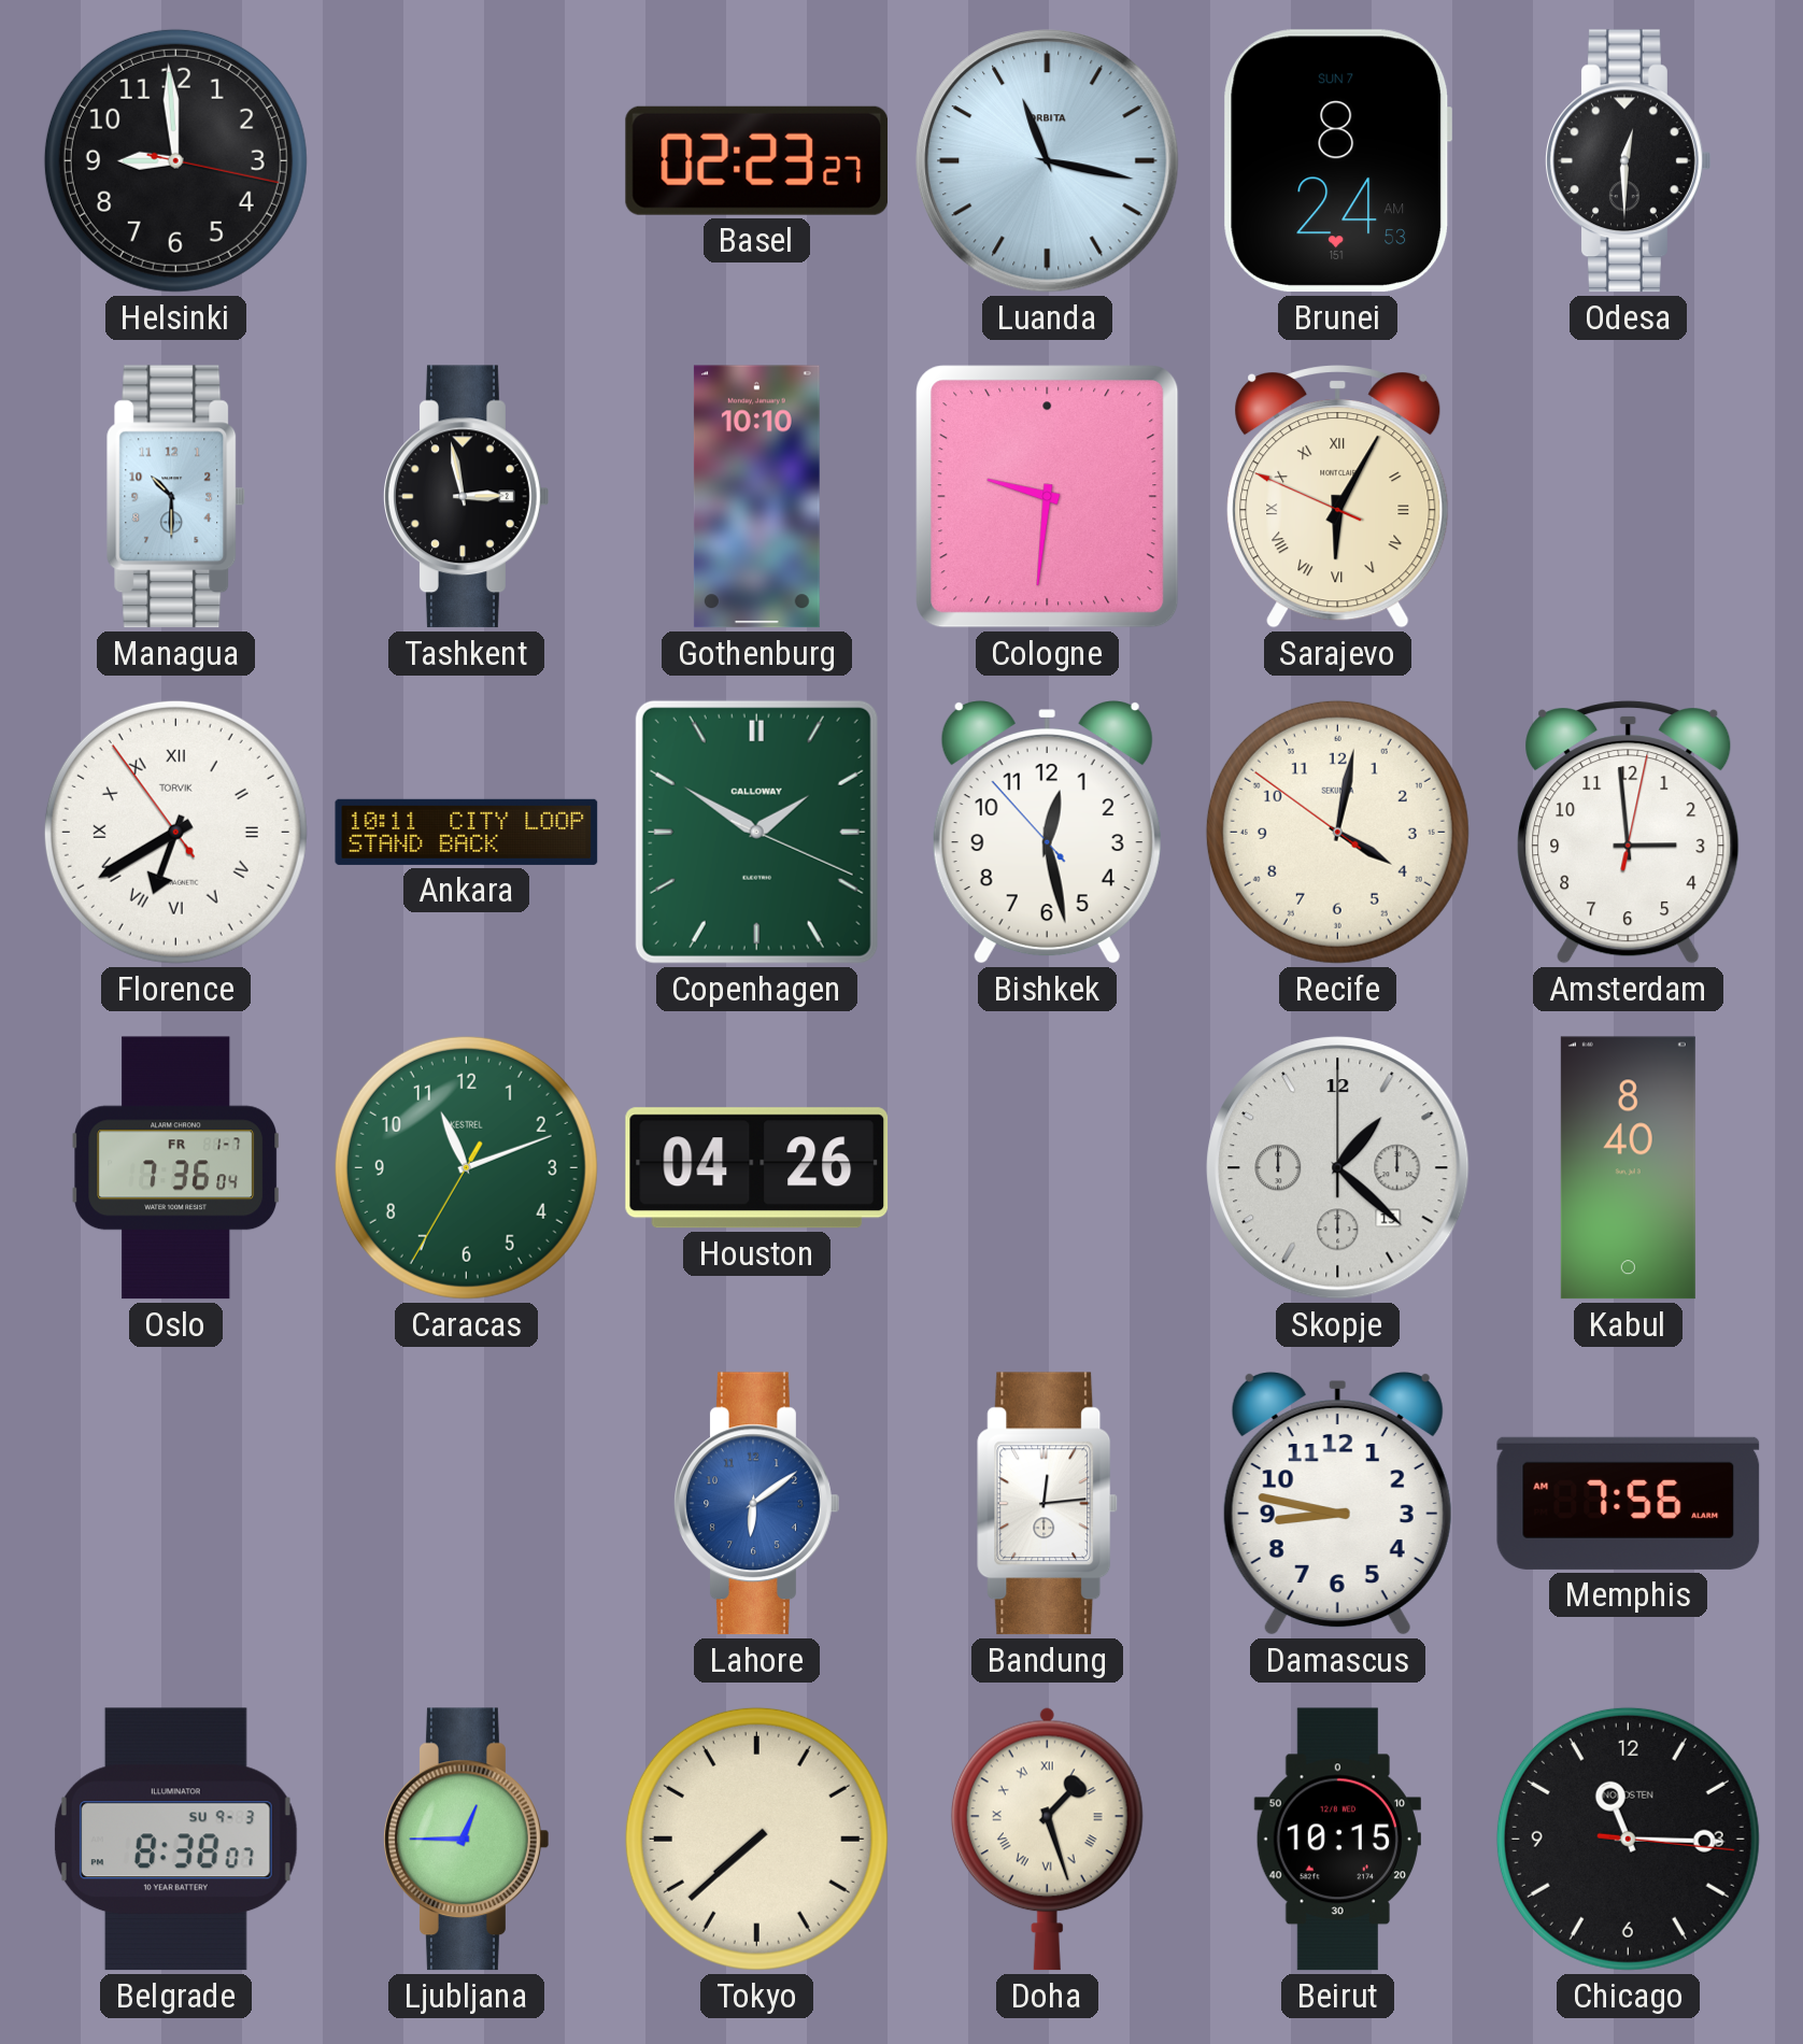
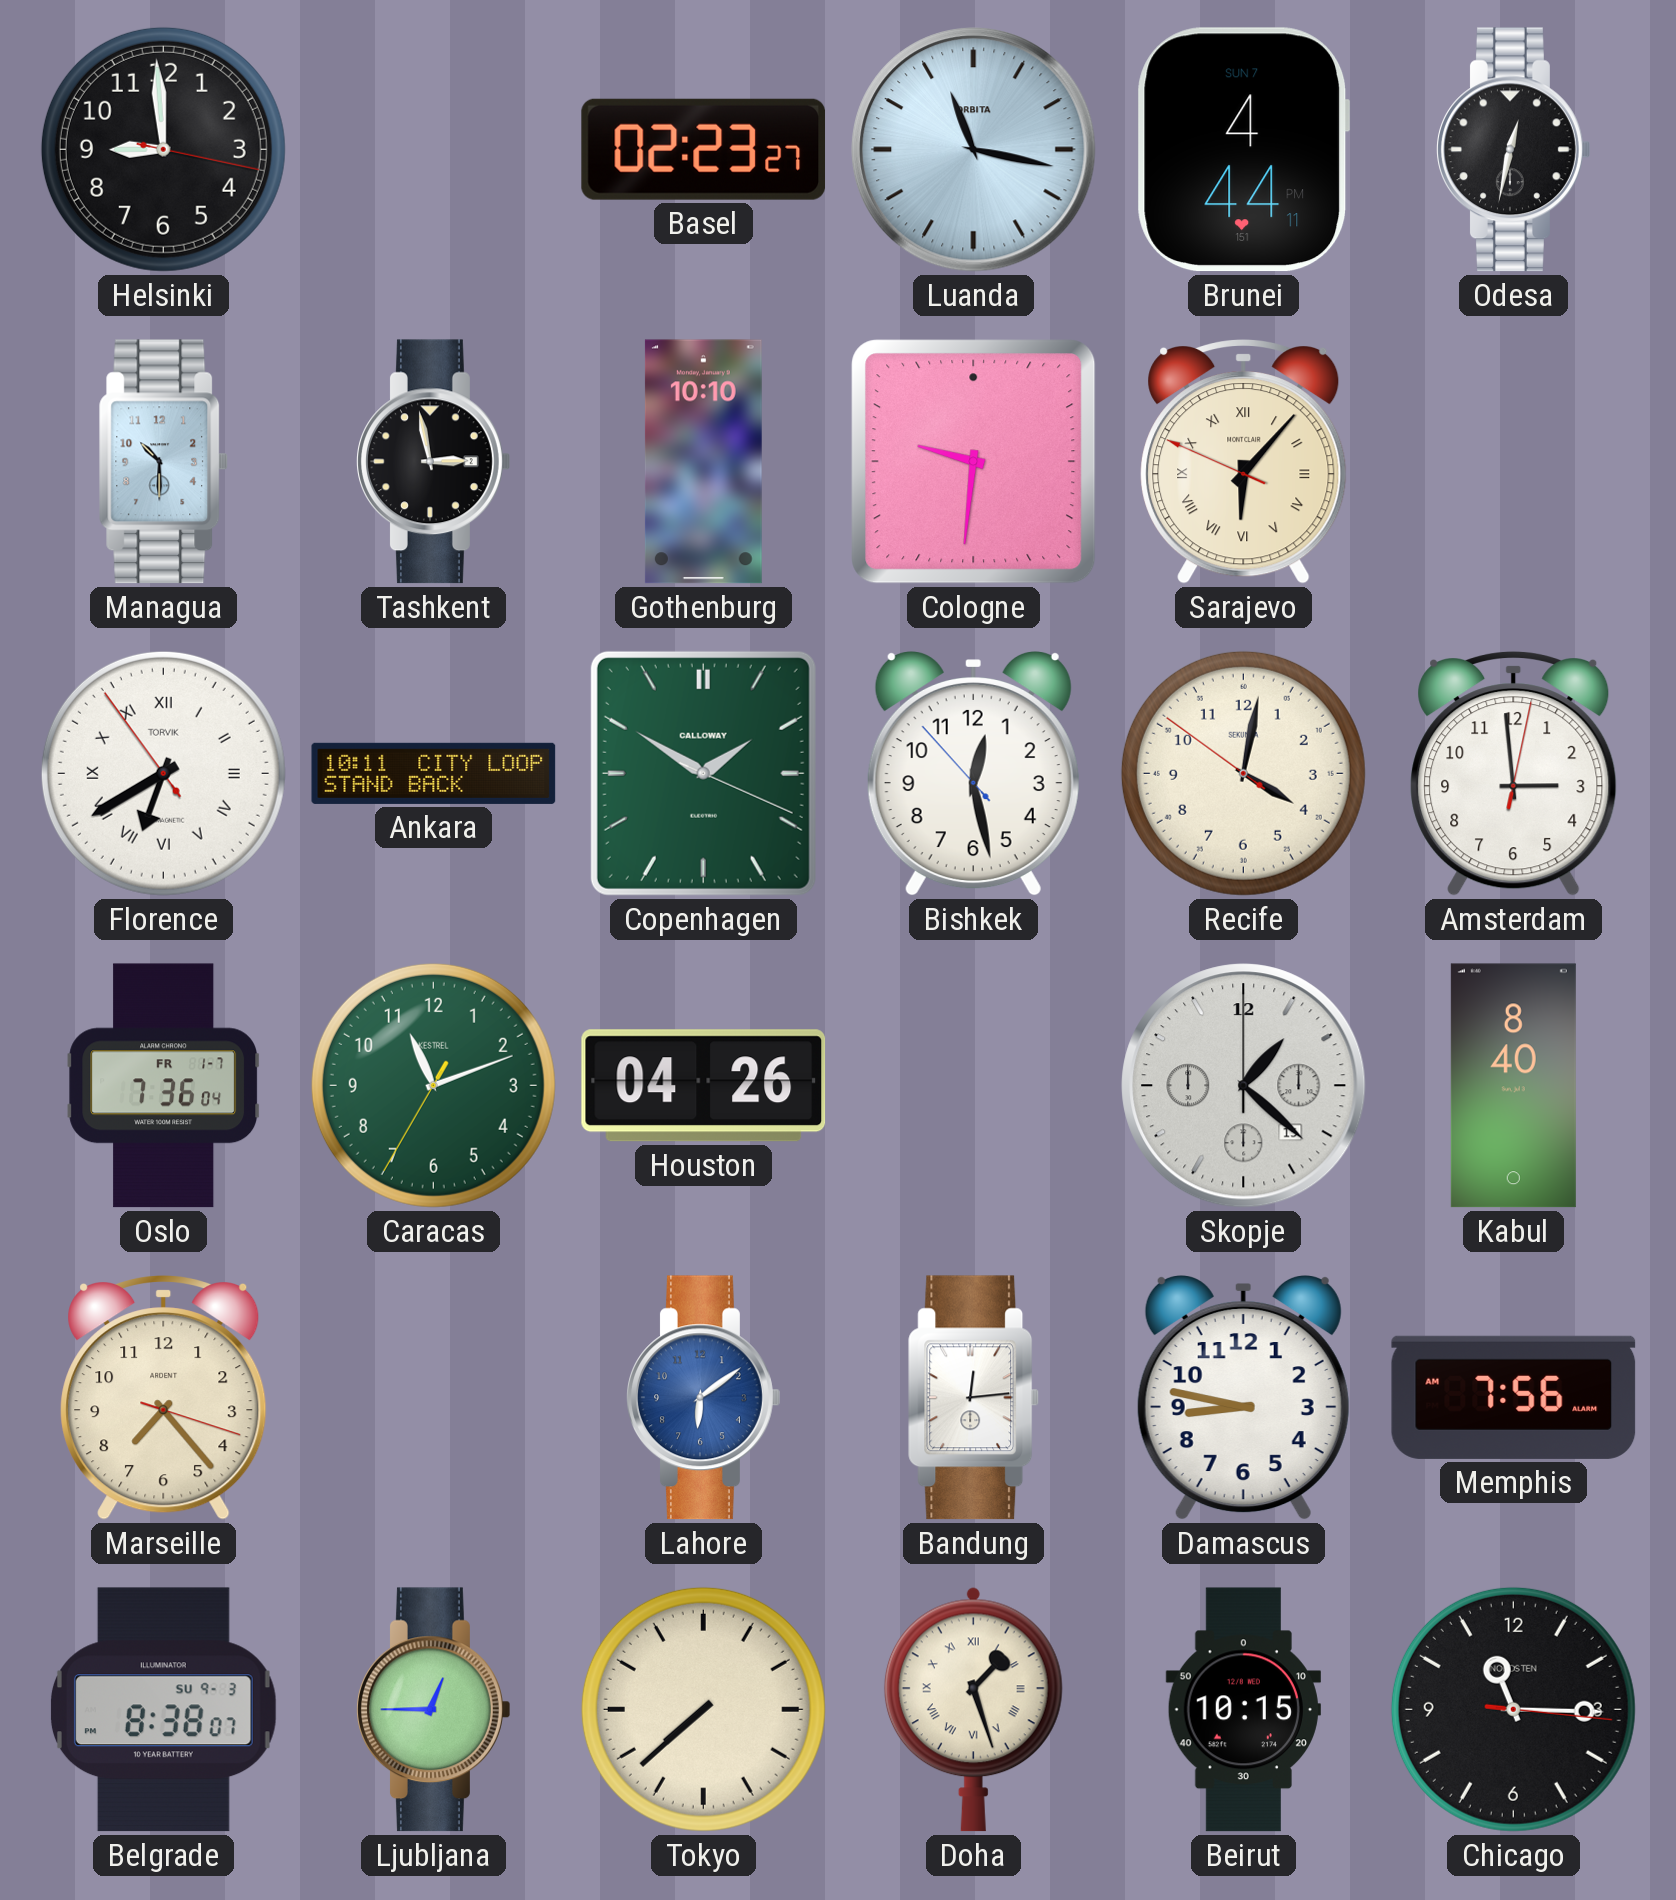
Brunei: 8:24 -> 4:44
Odesa: 12:30 -> 12:32
Sarajevo: 6:04 -> 6:06
Marseille: none -> 7:23
